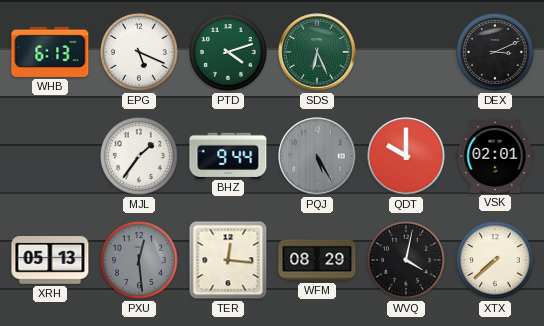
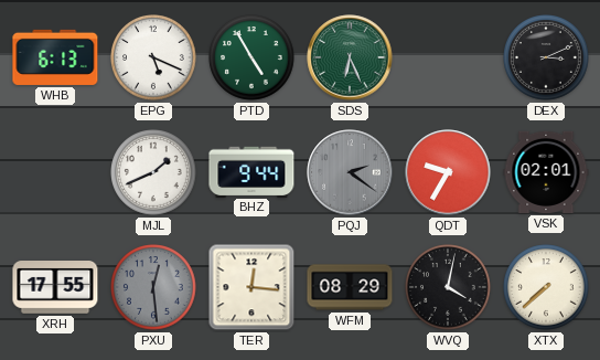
PTD: 4:12 -> 4:55
MJL: 1:36 -> 1:41
PQJ: 5:25 -> 2:21
QDT: 10:00 -> 9:35
XRH: 05:13 -> 17:55
